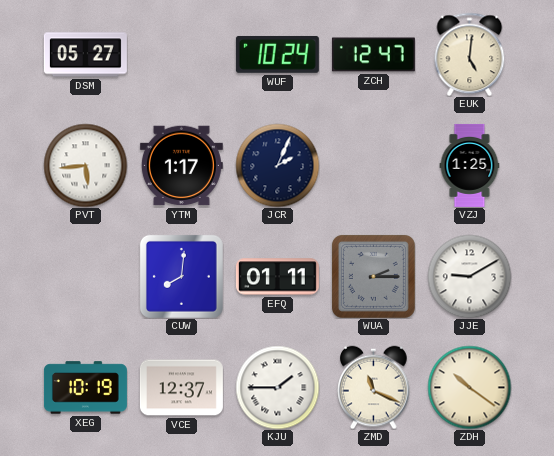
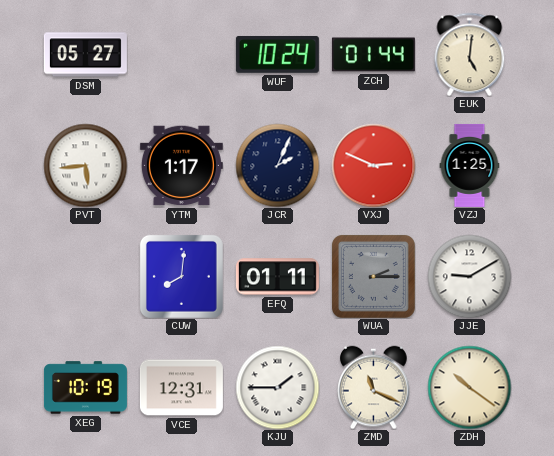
ZCH: 12:47 -> 01:44
VXJ: none -> 2:49
VCE: 12:37 -> 12:31
